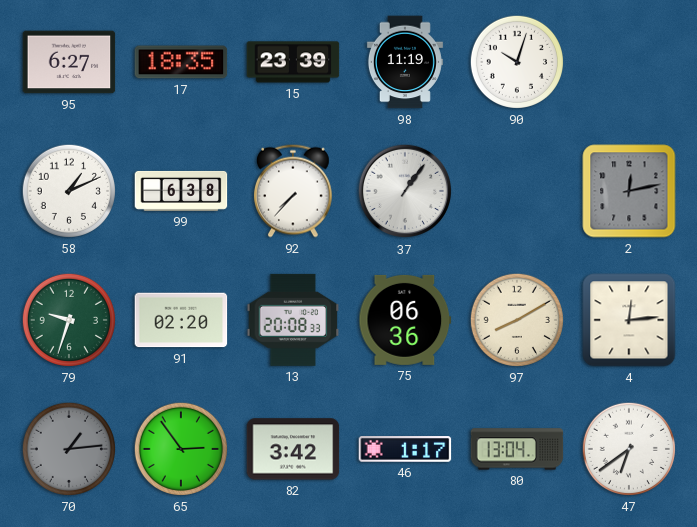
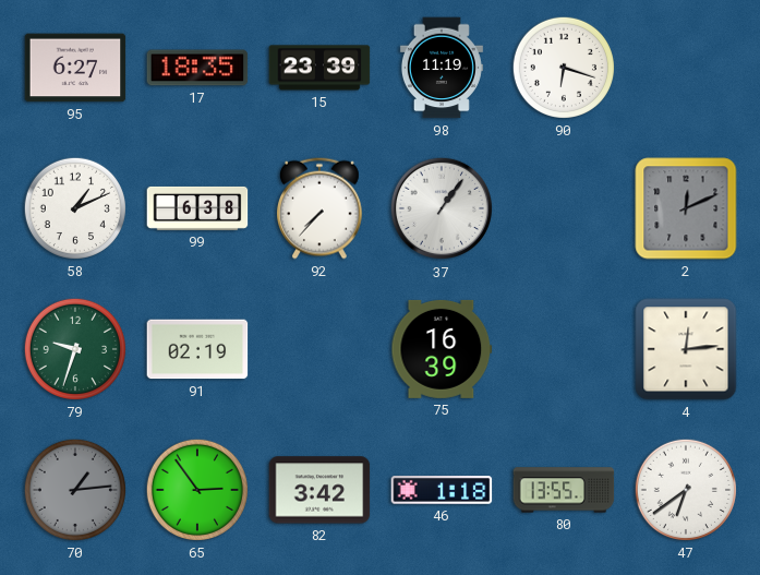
90: 10:03 -> 6:18
2: 12:13 -> 12:11
91: 02:20 -> 02:19
13: 20:08 -> none
75: 06:36 -> 16:39
97: 8:10 -> none
46: 1:17 -> 1:18
80: 13:04 -> 13:55
